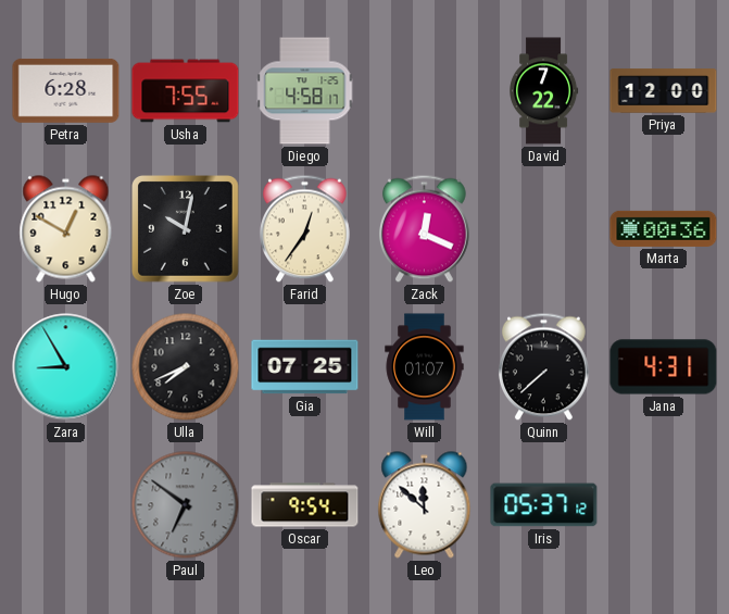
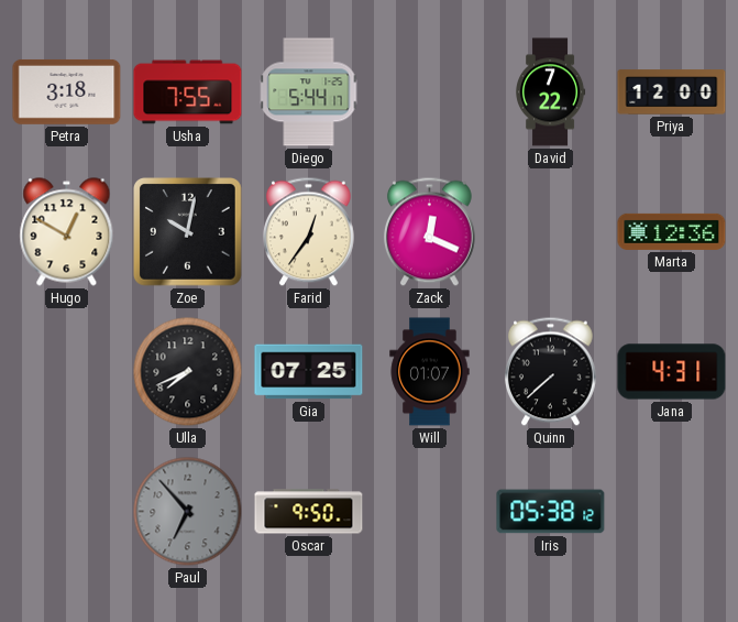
Petra: 6:28 -> 3:18
Diego: 4:58 -> 5:44
Marta: 00:36 -> 12:36
Zara: 8:55 -> none
Paul: 6:51 -> 6:53
Oscar: 9:54 -> 9:50
Leo: 11:52 -> none
Iris: 05:37 -> 05:38
